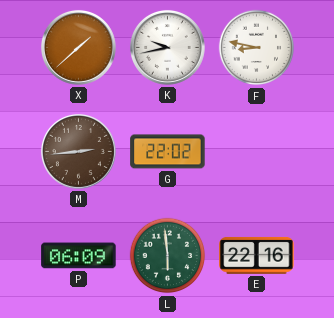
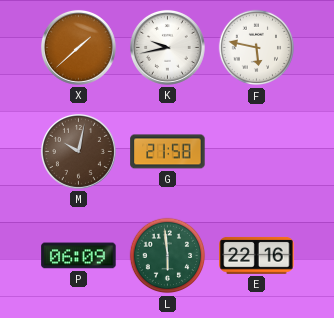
F: 8:47 -> 5:47
M: 2:44 -> 10:02
G: 22:02 -> 21:58
